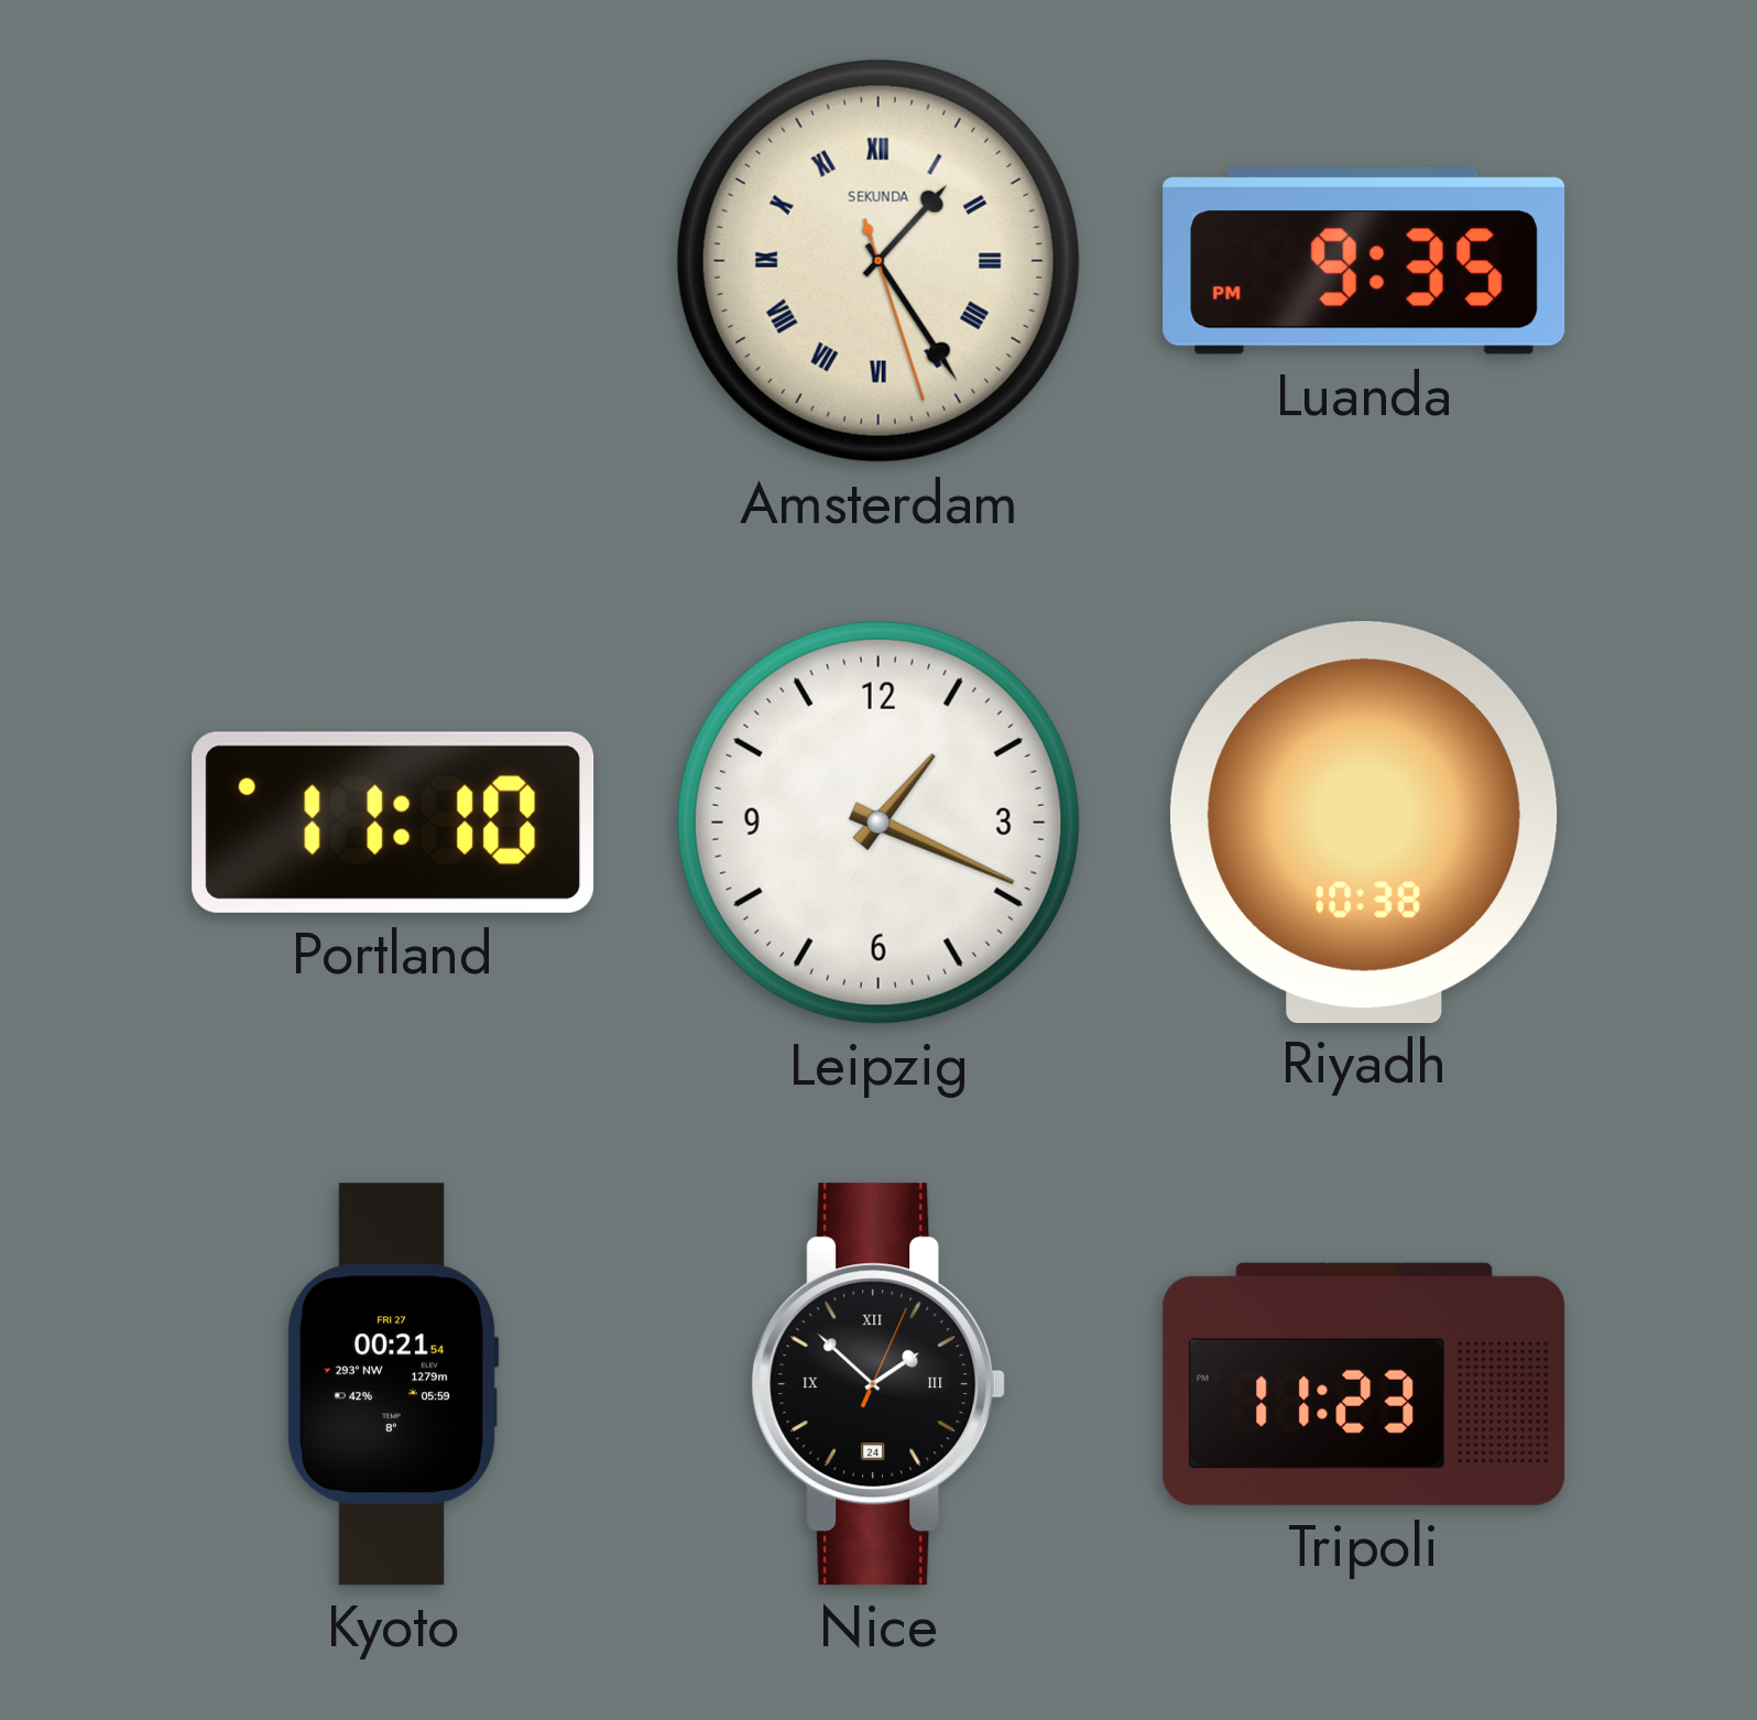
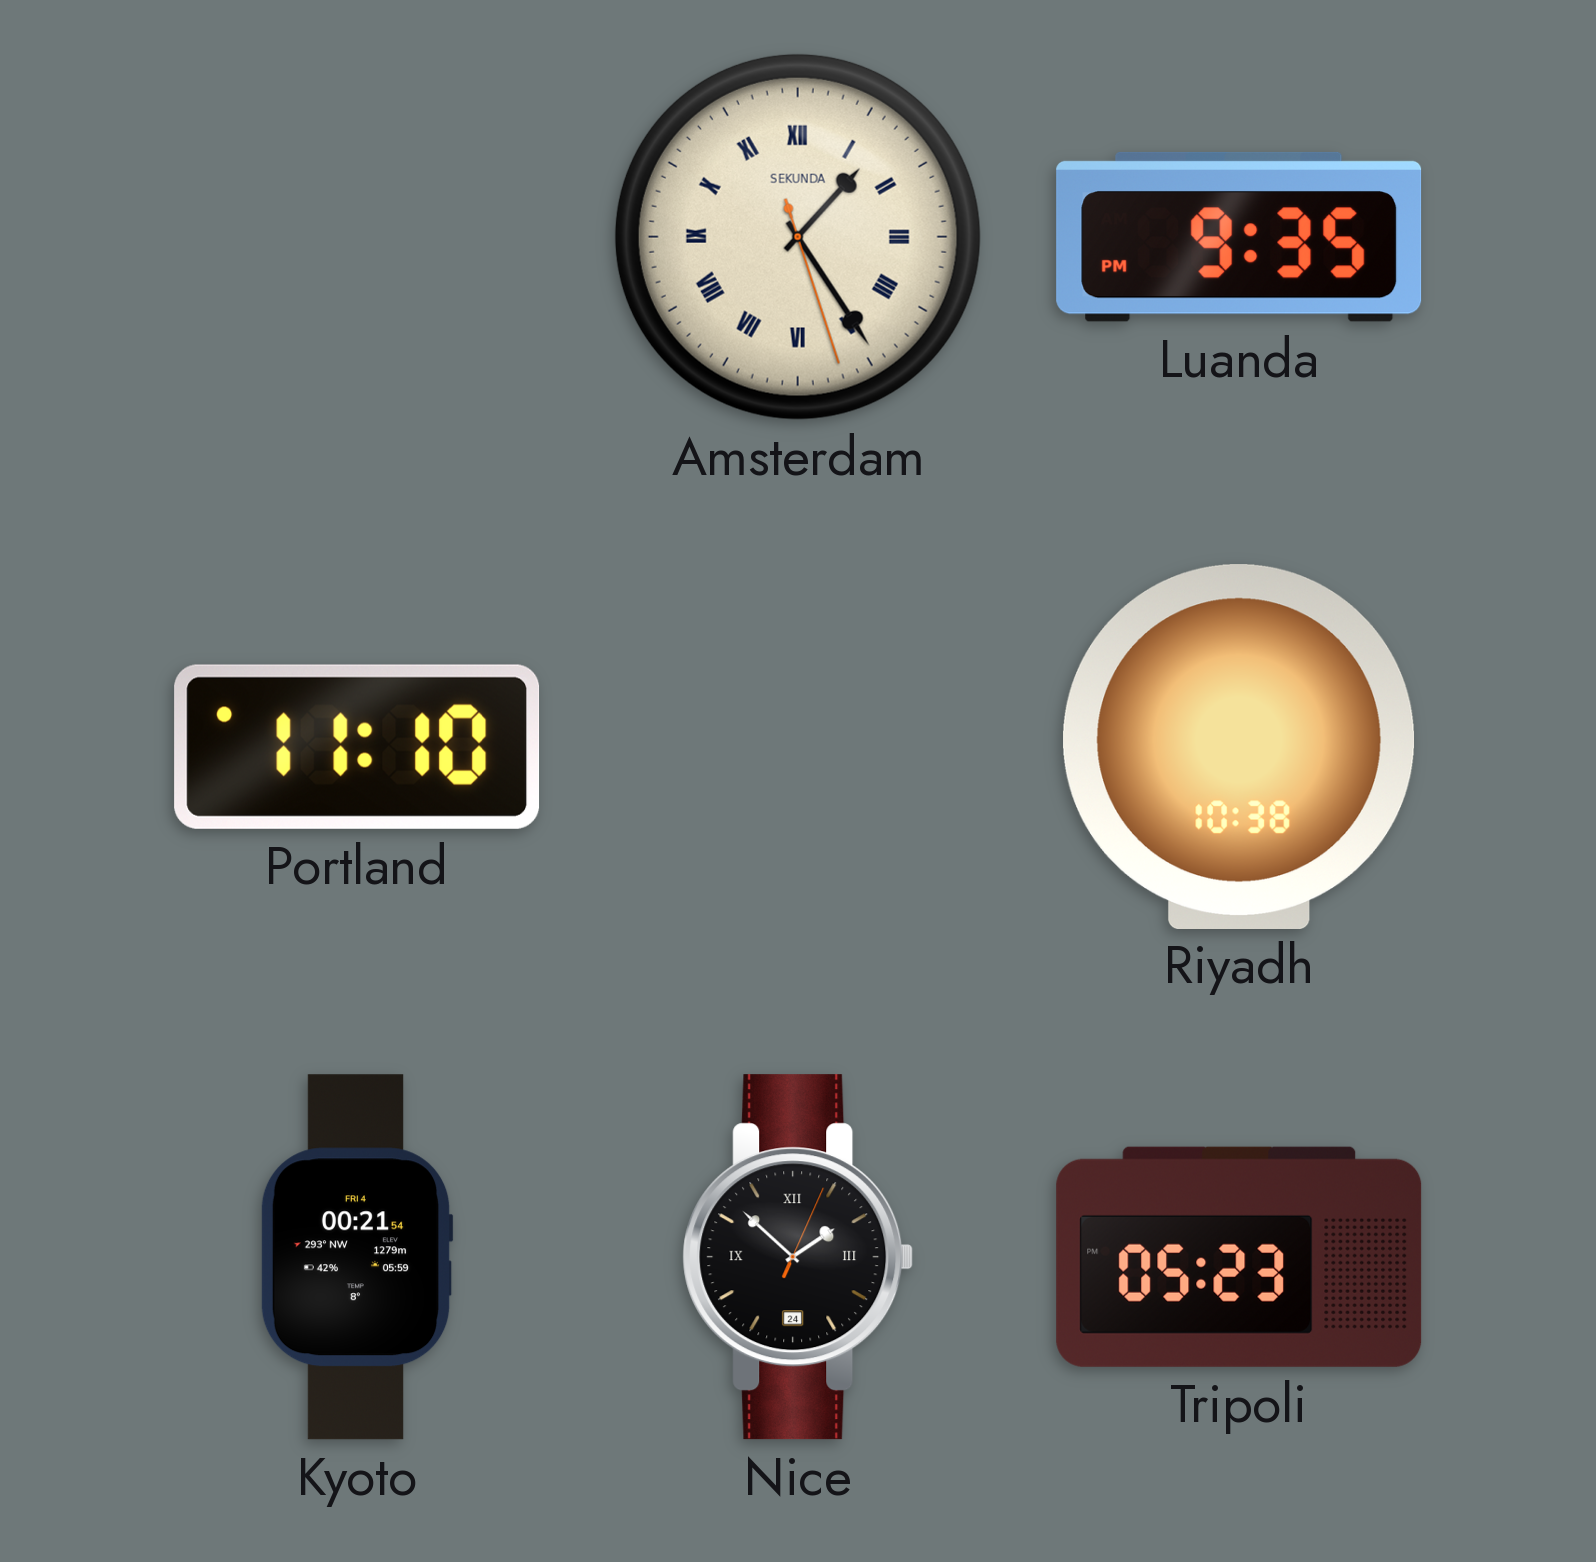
Leipzig: 1:19 -> none
Kyoto date: FRI 27 -> FRI 4
Tripoli: 11:23 -> 05:23
